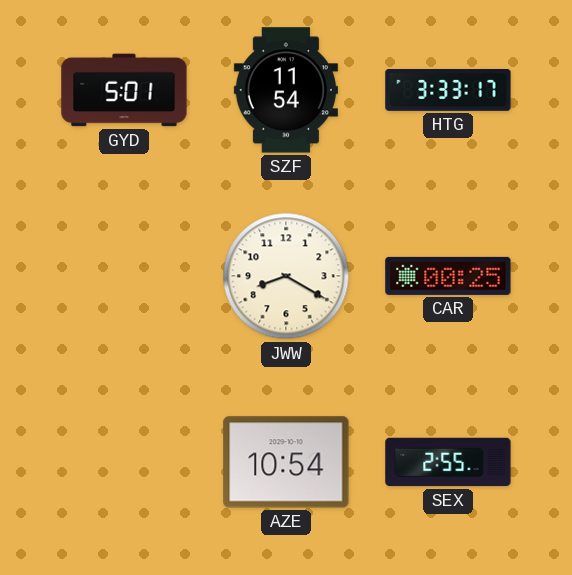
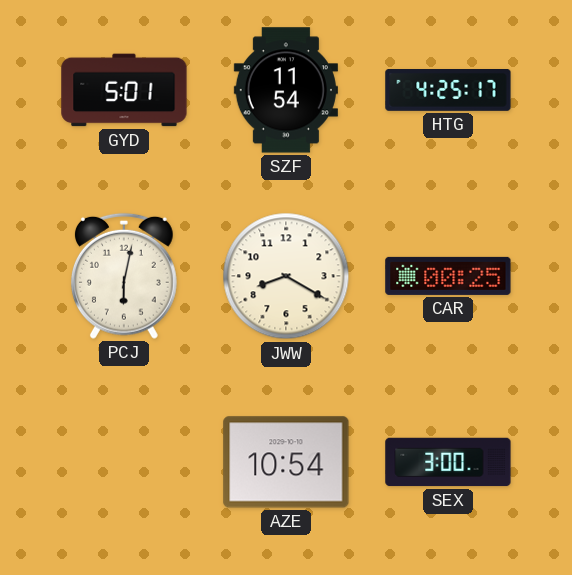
HTG: 3:33 -> 4:25
PCJ: none -> 6:02
SEX: 2:55 -> 3:00
